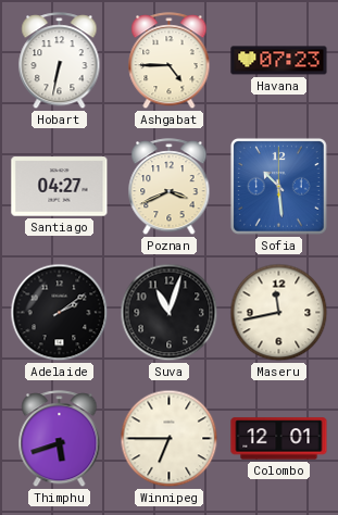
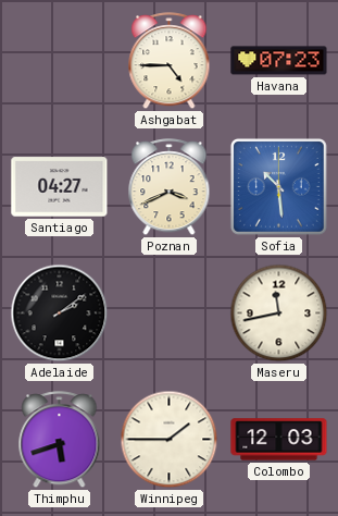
Hobart: 6:32 -> none
Suva: 11:03 -> none
Winnipeg: 6:45 -> 1:45
Colombo: 12:01 -> 12:03
